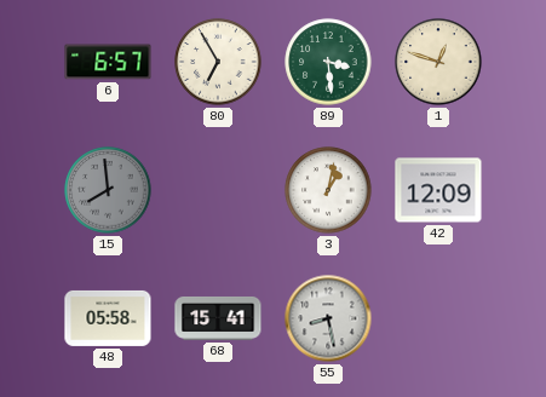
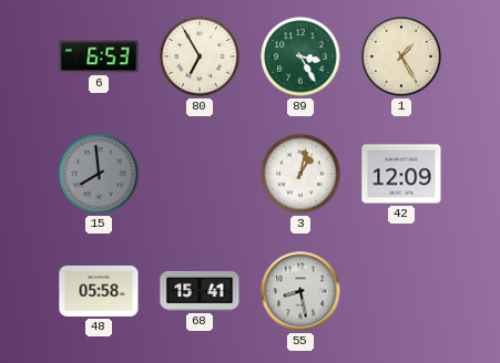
6: 6:57 -> 6:53
89: 3:29 -> 3:25
1: 12:48 -> 1:25
